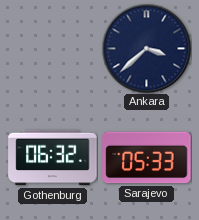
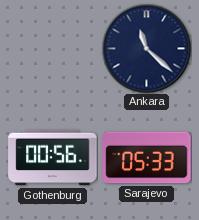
Ankara: 3:38 -> 11:22
Gothenburg: 06:32 -> 00:56
